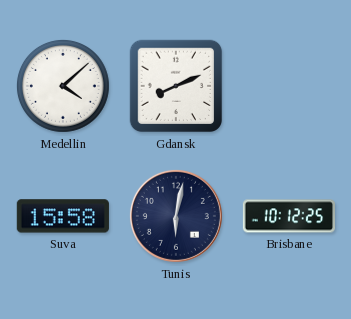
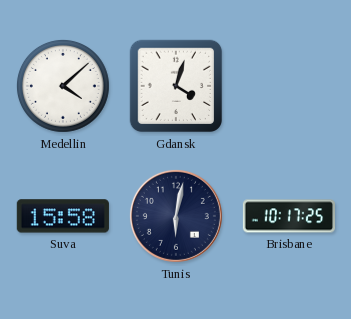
Gdansk: 8:11 -> 4:03
Brisbane: 10:12 -> 10:17
